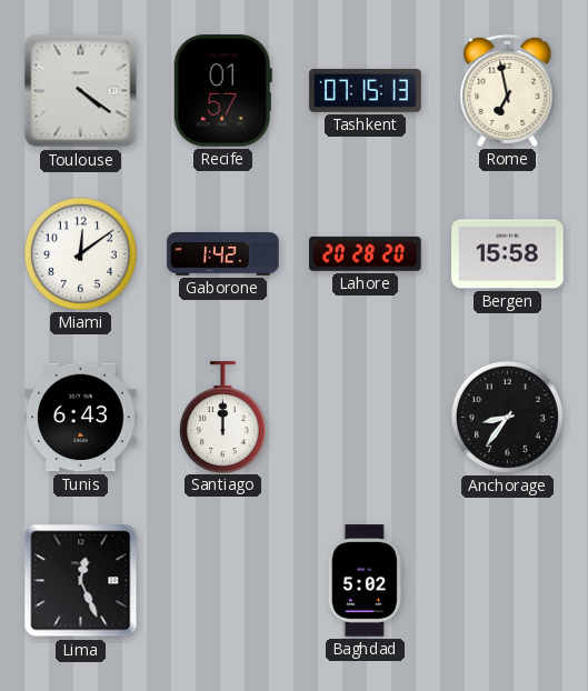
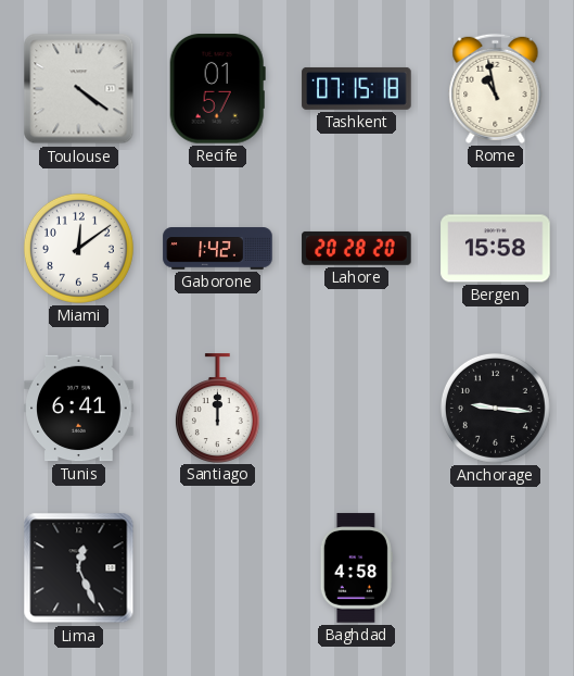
Tashkent: 07:15:13 -> 07:15:18
Rome: 6:58 -> 10:58
Tunis: 6:43 -> 6:41
Anchorage: 8:36 -> 9:16
Baghdad: 5:02 -> 4:58
